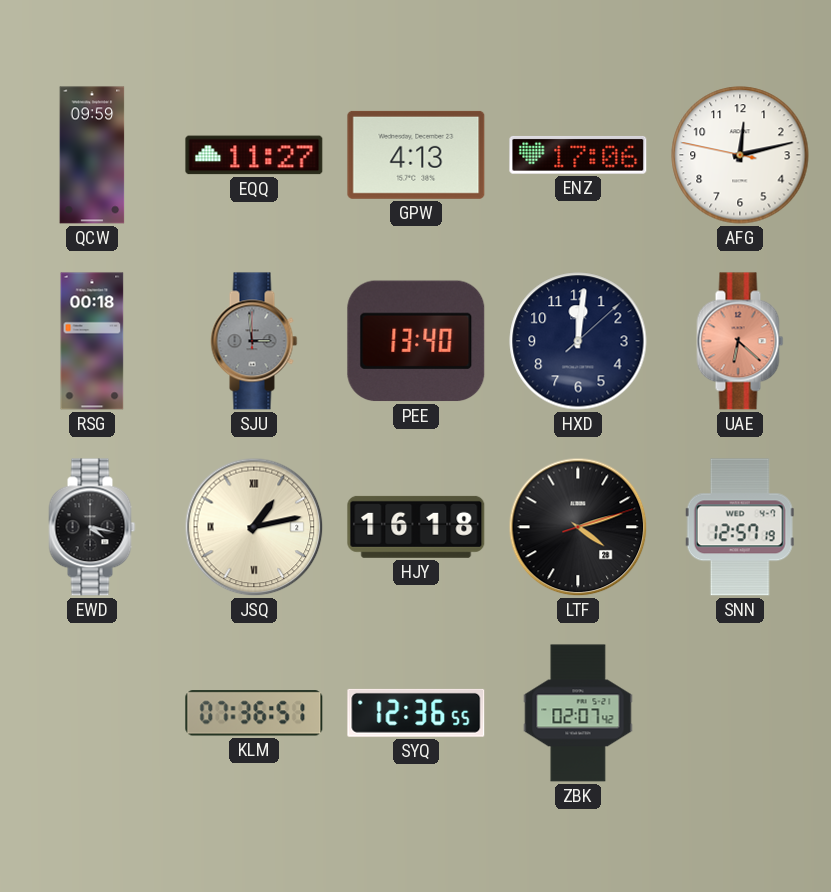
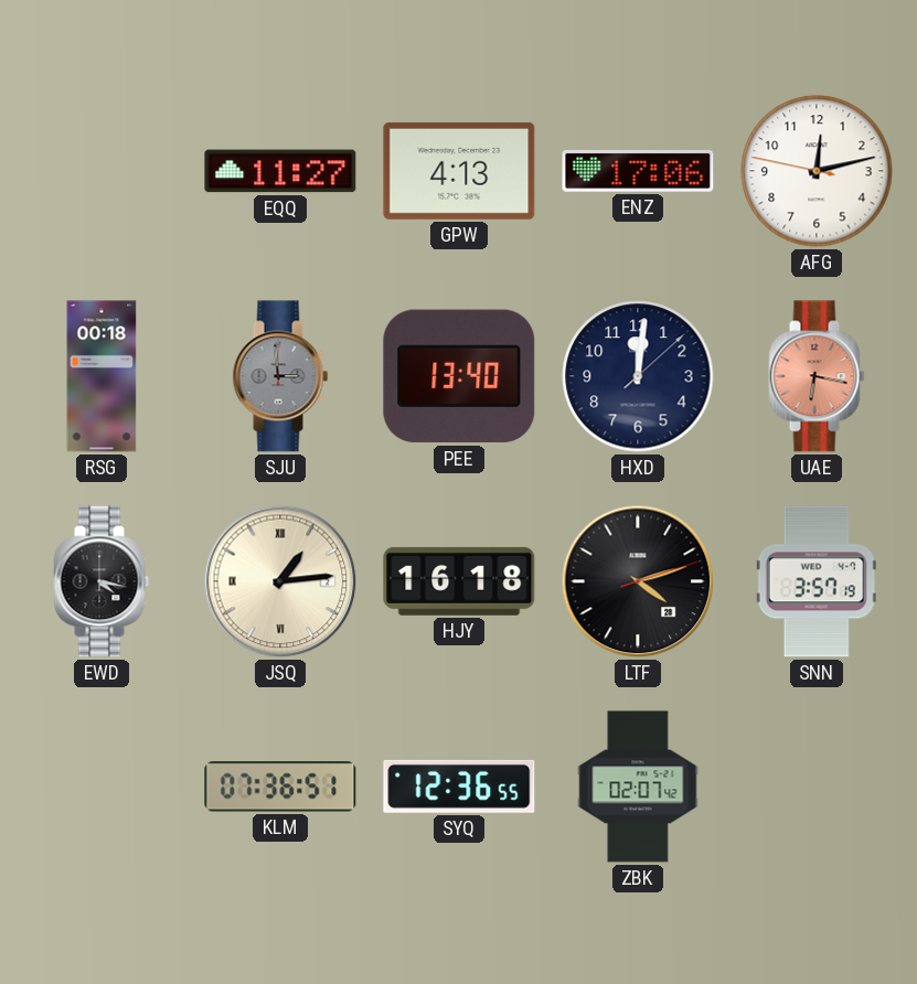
QCW: 09:59 -> none
UAE: 6:22 -> 6:17
JSQ: 1:13 -> 1:14
SNN: 12:57 -> 3:57
